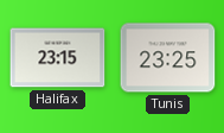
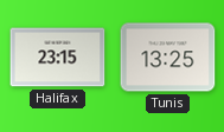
Tunis: 23:25 -> 13:25
